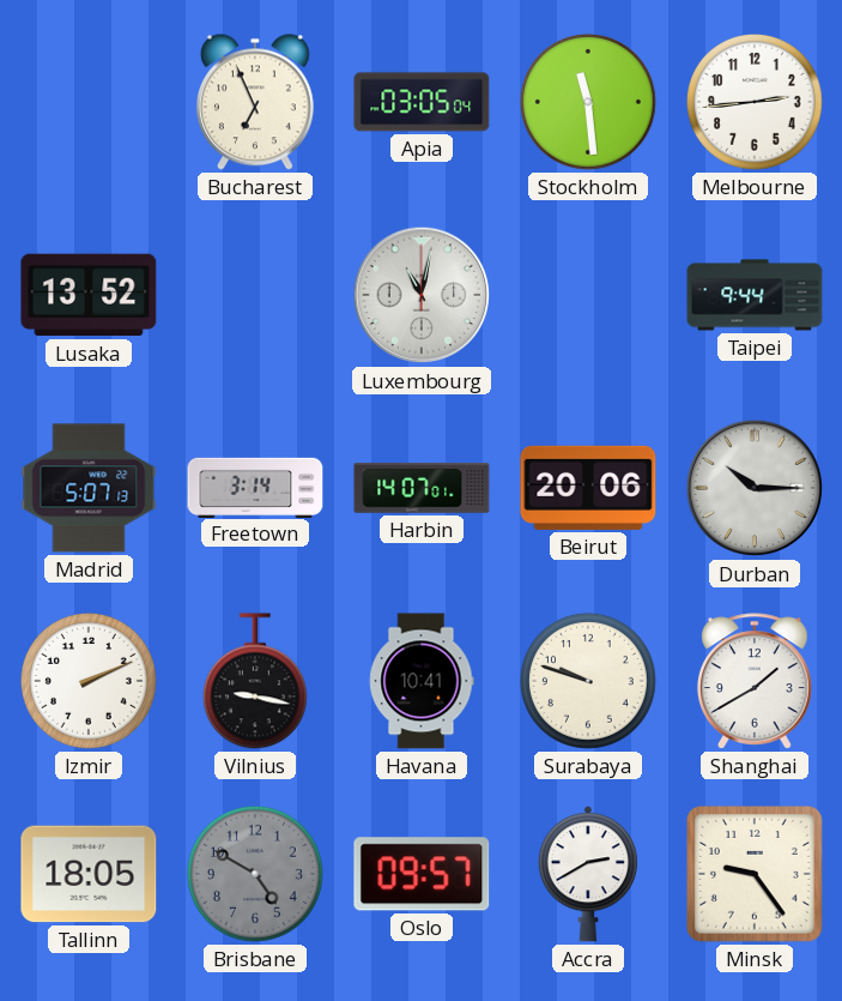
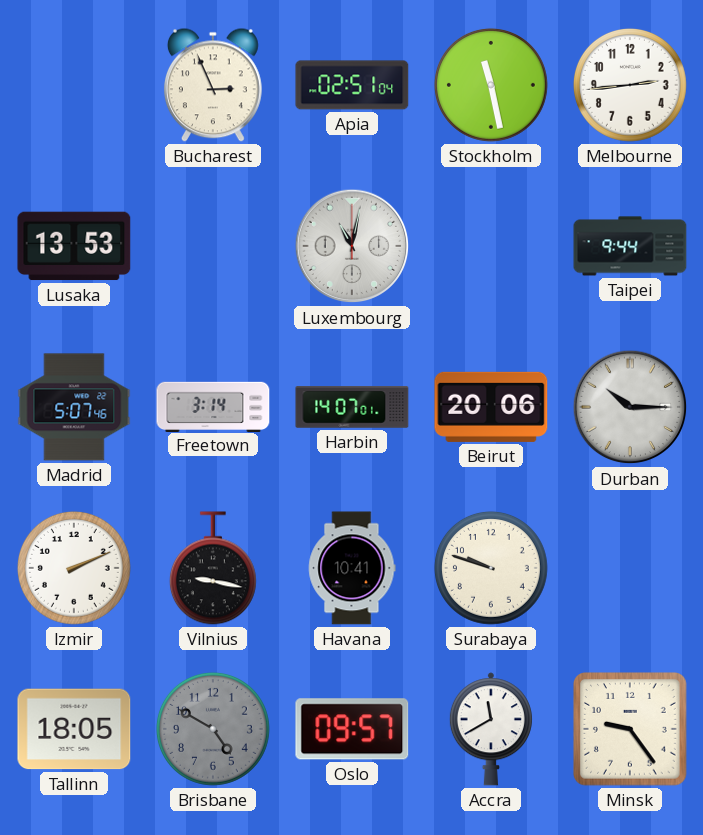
Bucharest: 6:56 -> 2:56
Apia: 03:05 -> 02:51
Stockholm: 11:29 -> 11:28
Lusaka: 13:52 -> 13:53
Madrid: 5:07:13 -> 5:07:46
Shanghai: 1:40 -> none
Accra: 2:40 -> 11:40
